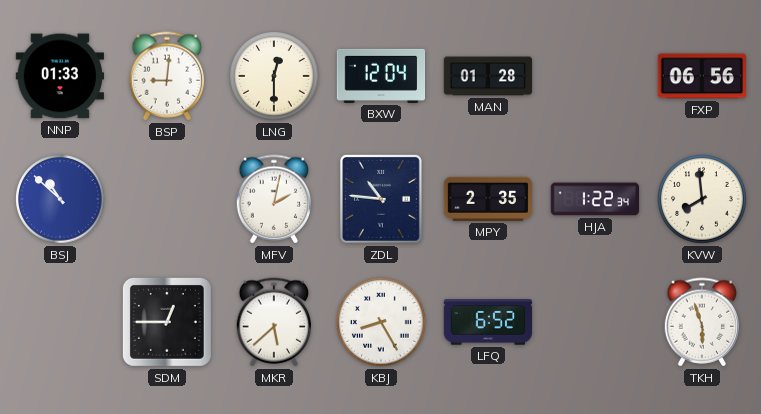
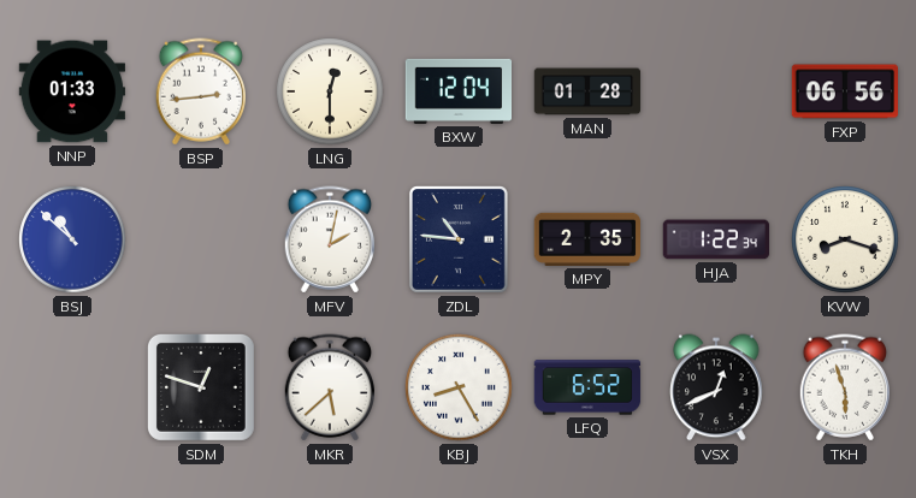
BSP: 9:01 -> 2:44
KVW: 7:59 -> 8:18
SDM: 12:45 -> 12:48
VSX: none -> 12:41
